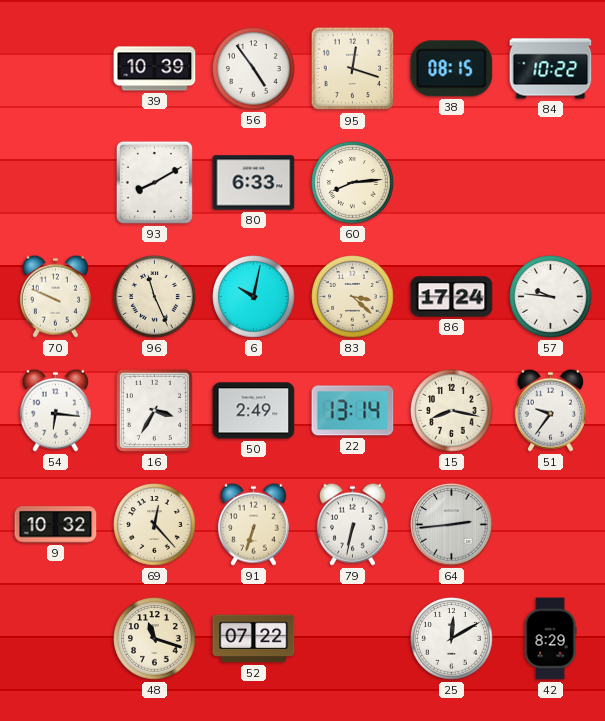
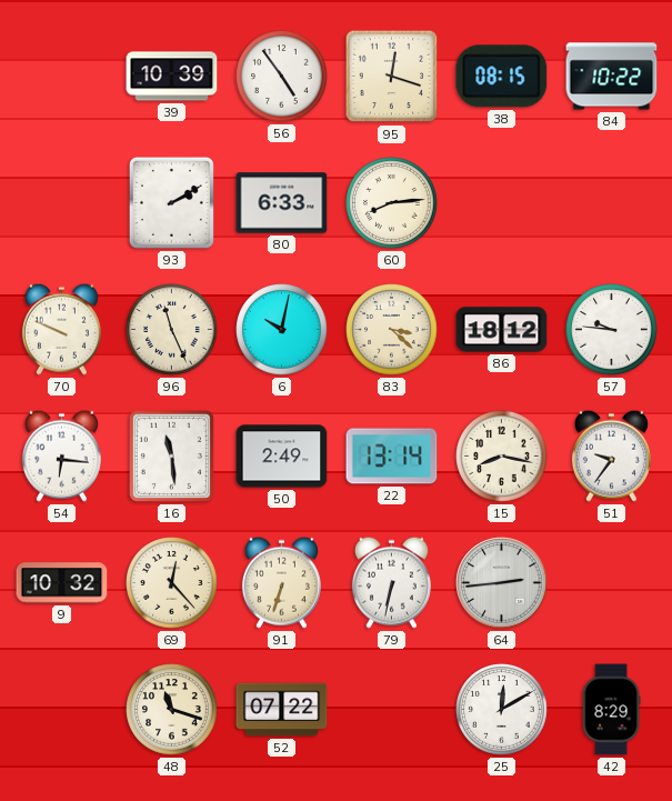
93: 8:10 -> 2:10
86: 17:24 -> 18:12
16: 3:35 -> 11:29
